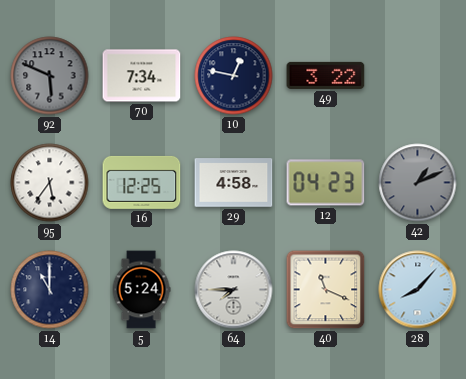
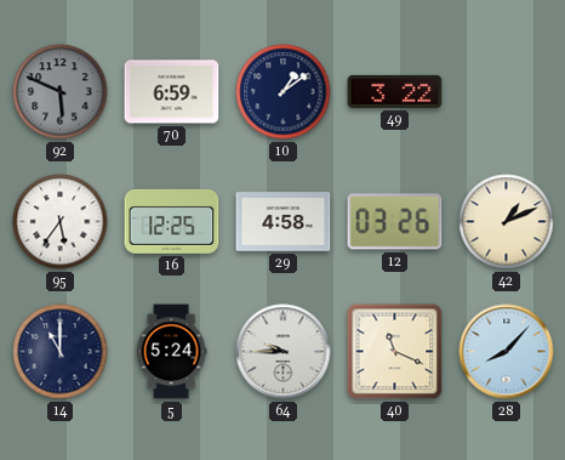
70: 7:34 -> 6:59
10: 12:47 -> 1:09
12: 04:23 -> 03:26
42 dial: grey -> cream
64: 7:45 -> 9:45
